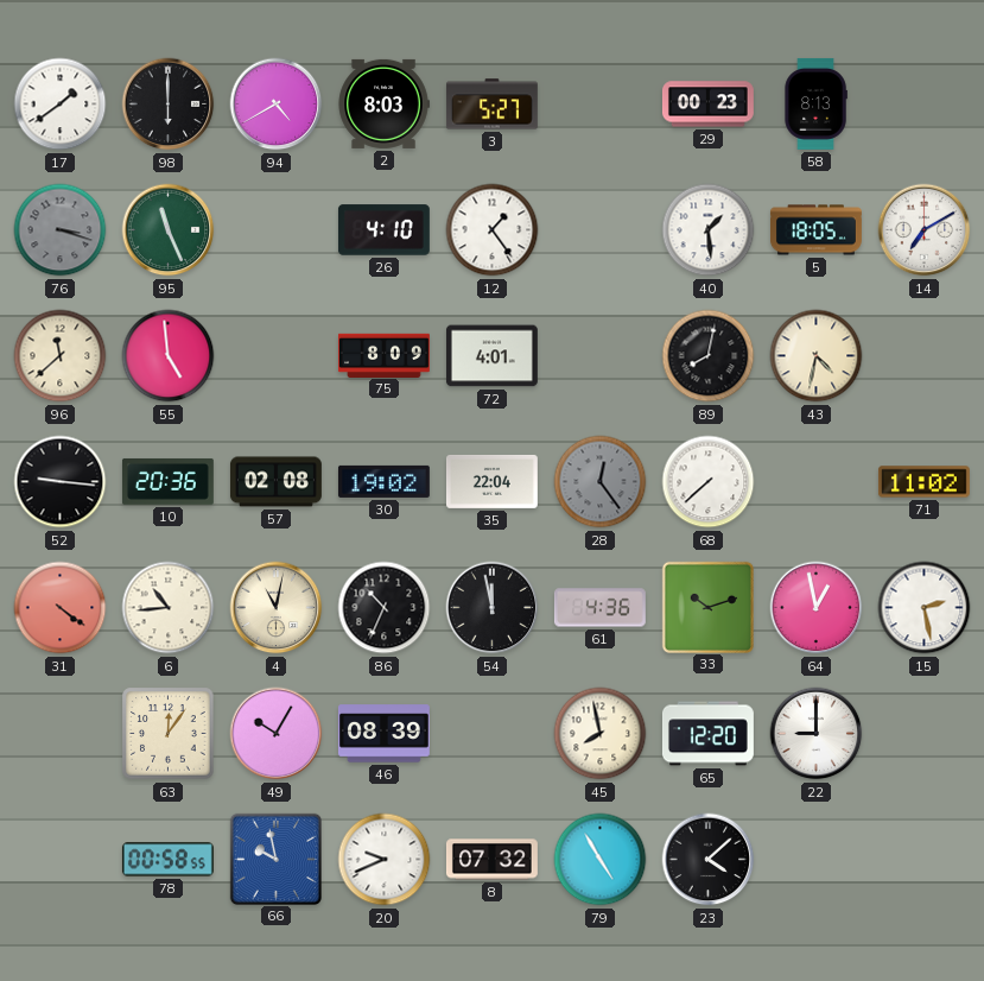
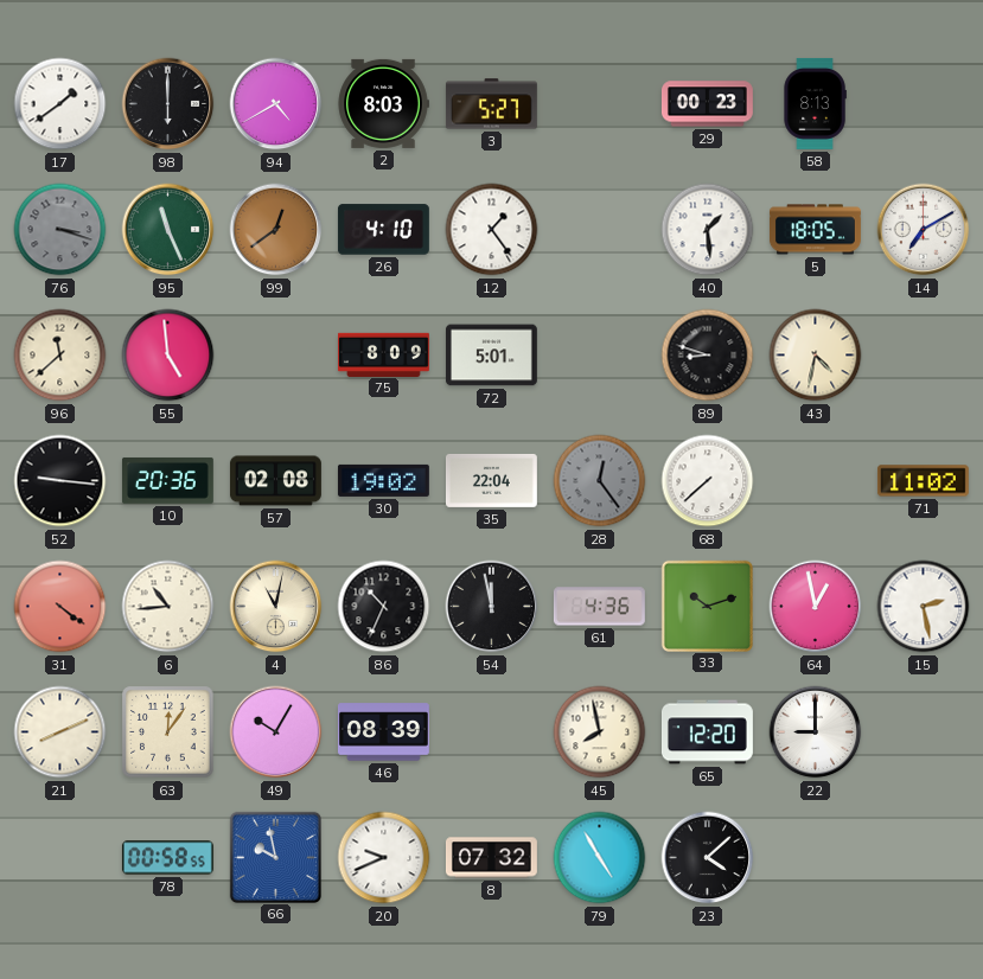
99: none -> 12:39
72: 4:01 -> 5:01
89: 8:02 -> 8:48
21: none -> 8:11
